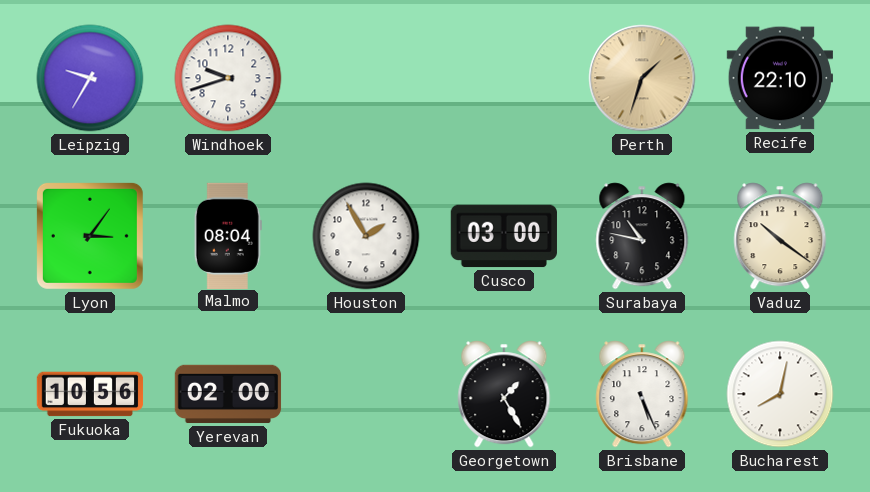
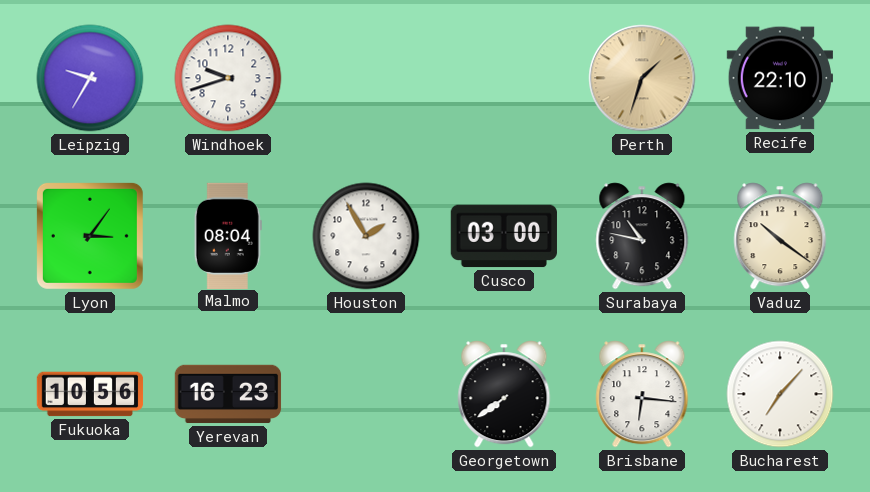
Yerevan: 02:00 -> 16:23
Georgetown: 1:25 -> 7:39
Brisbane: 5:26 -> 6:16
Bucharest: 8:02 -> 7:07
